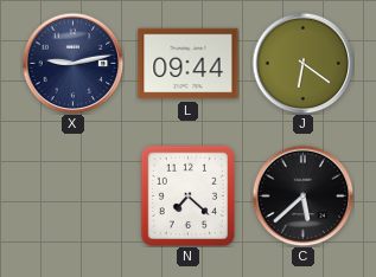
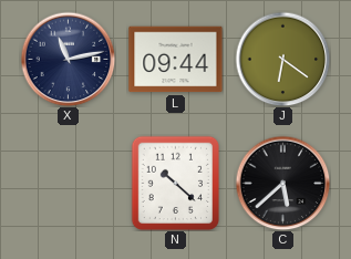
X: 9:13 -> 11:13
N: 7:22 -> 10:22
